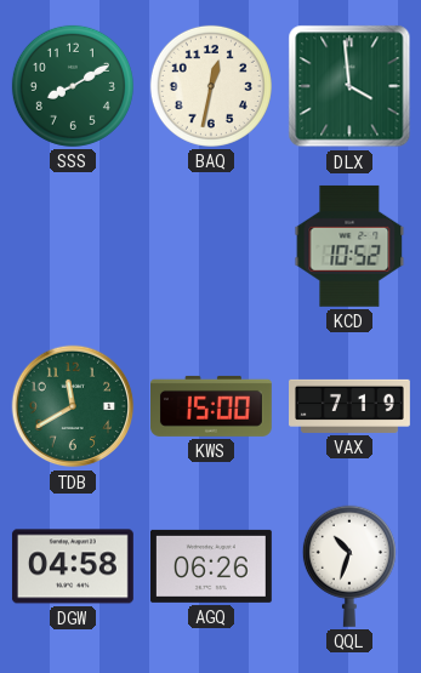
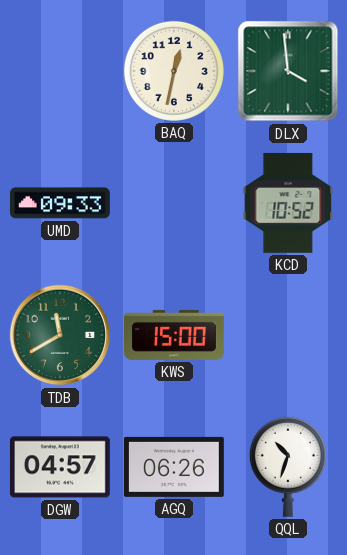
SSS: 8:10 -> none
UMD: none -> 09:33
VAX: 7:19 -> none
DGW: 04:58 -> 04:57
